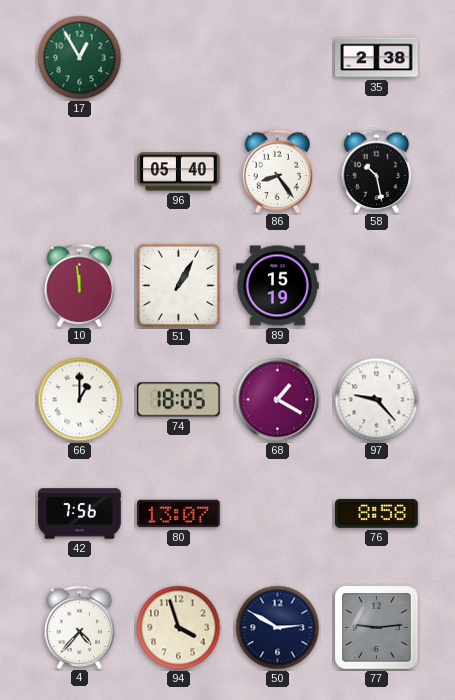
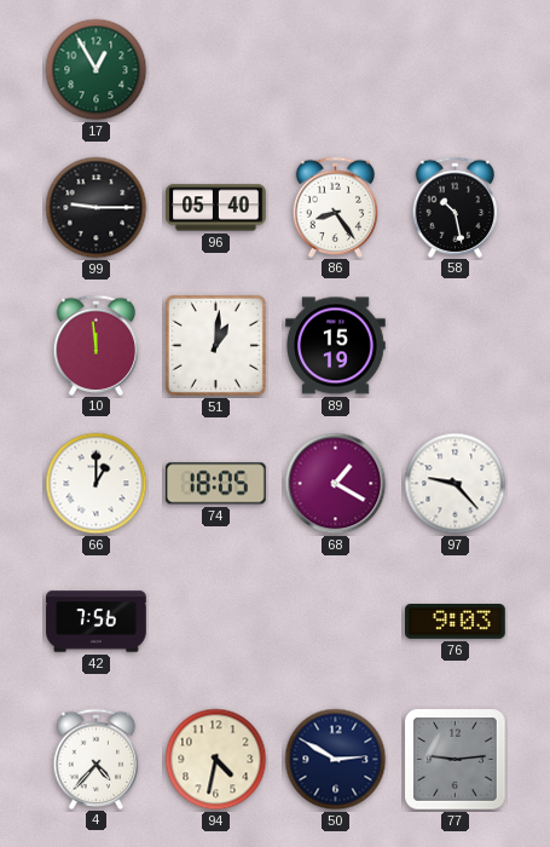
35: 2:38 -> none
99: none -> 9:15
51: 1:05 -> 1:01
80: 13:07 -> none
76: 8:58 -> 9:03
94: 3:57 -> 4:32
